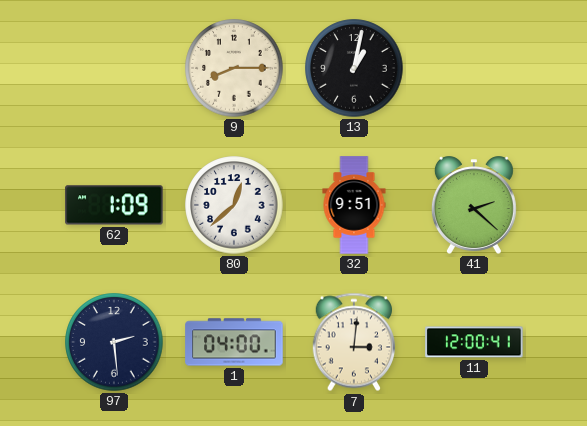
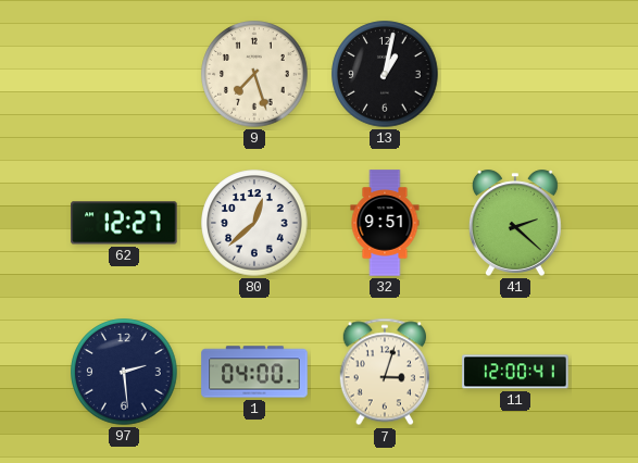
9: 8:15 -> 7:27
62: 1:09 -> 12:27
7: 3:01 -> 3:03
